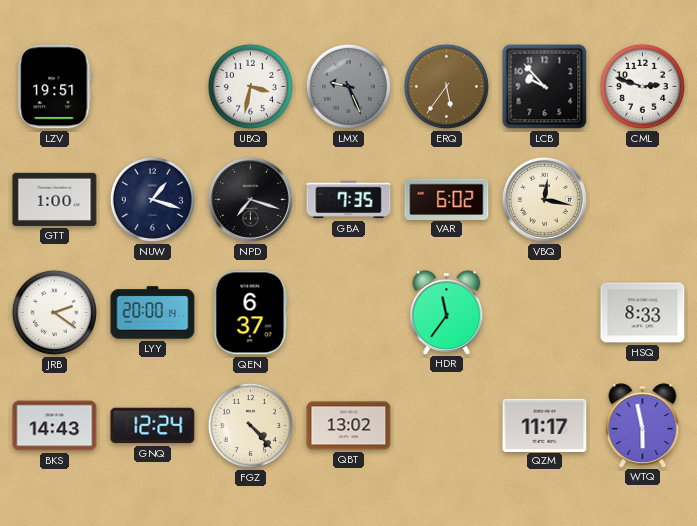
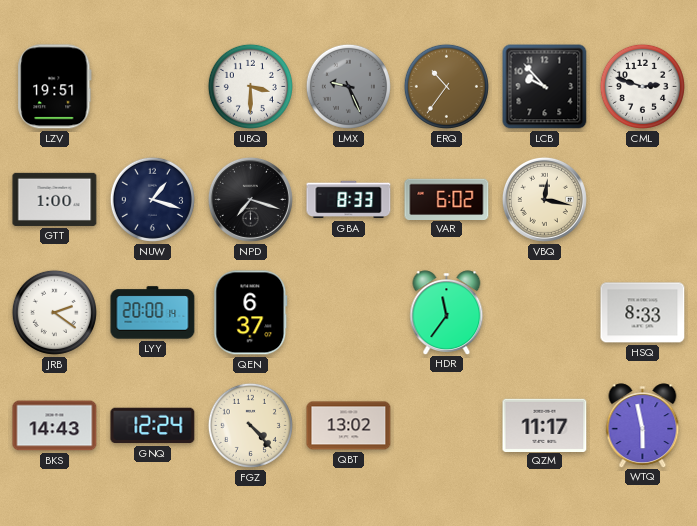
UBQ: 3:32 -> 3:30
ERQ: 5:36 -> 10:36
GBA: 7:35 -> 8:33
